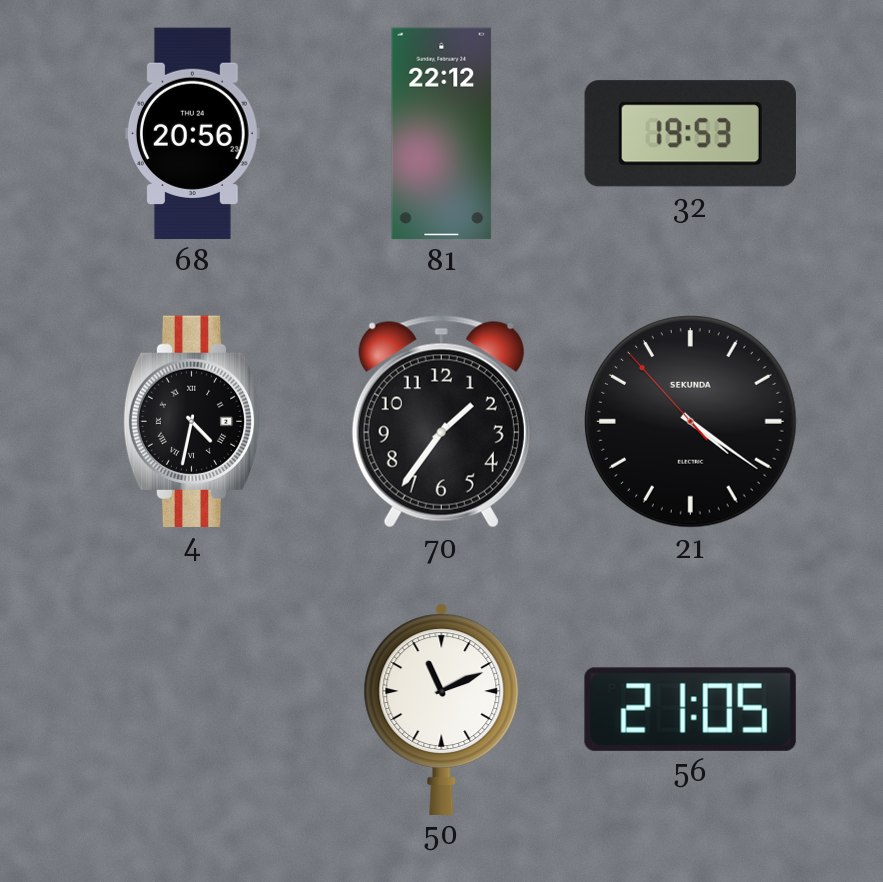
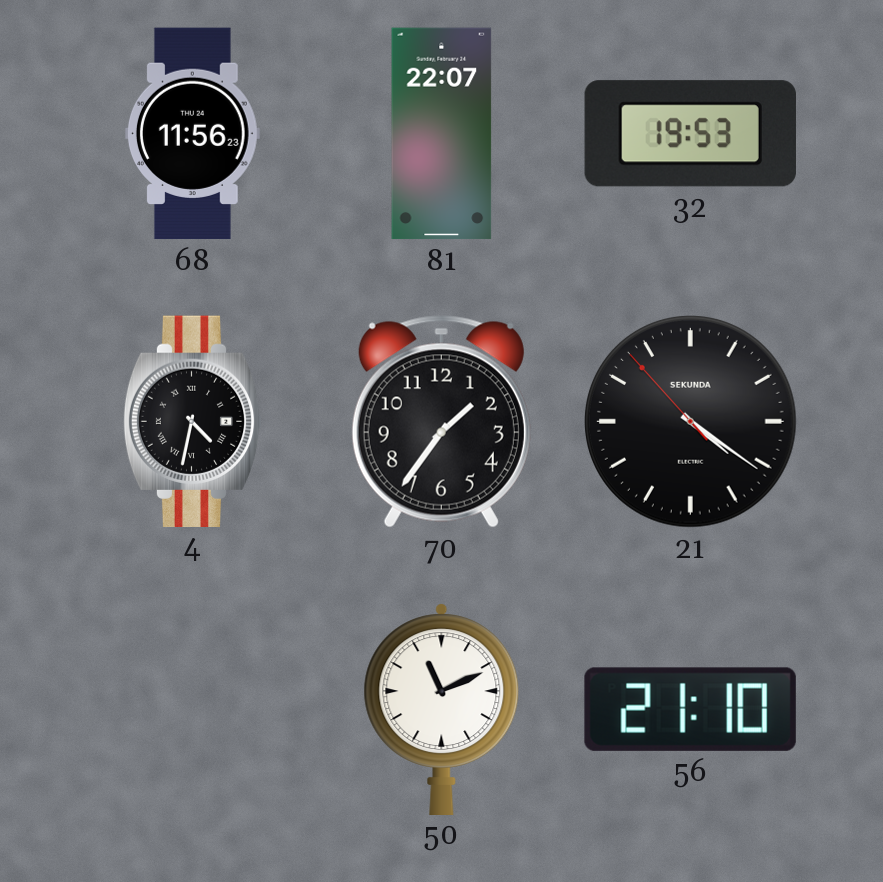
68: 20:56 -> 11:56
81: 22:12 -> 22:07
56: 21:05 -> 21:10
